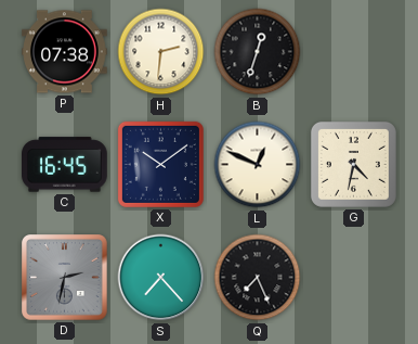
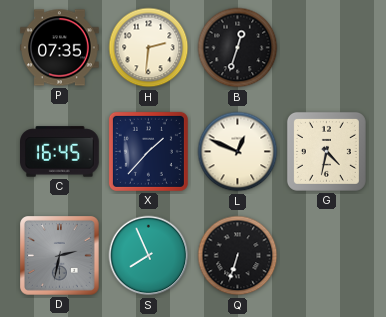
P: 07:38 -> 07:35
X: 10:09 -> 1:37
S: 7:23 -> 7:56
Q: 7:26 -> 6:33
